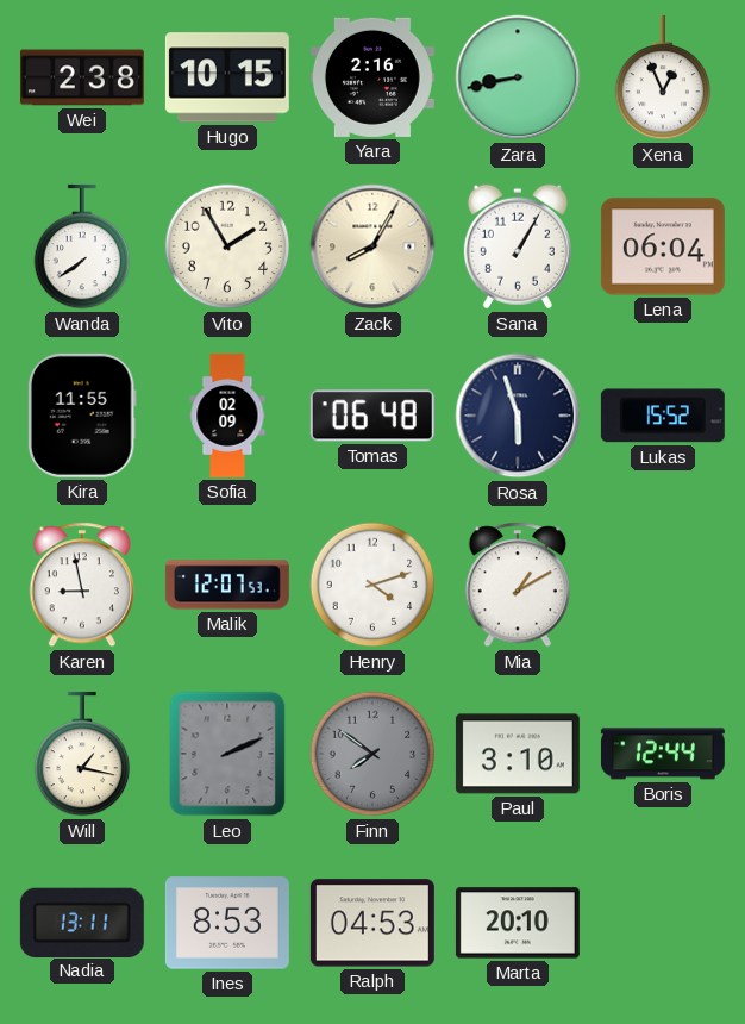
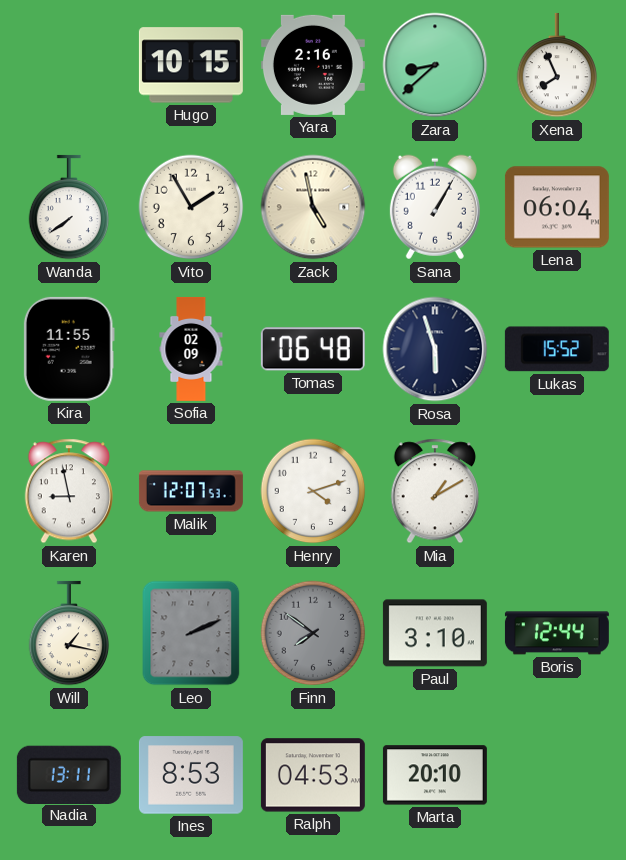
Wei: 2:38 -> none
Zara: 8:43 -> 8:38
Xena: 12:56 -> 7:56
Zack: 8:05 -> 4:58
